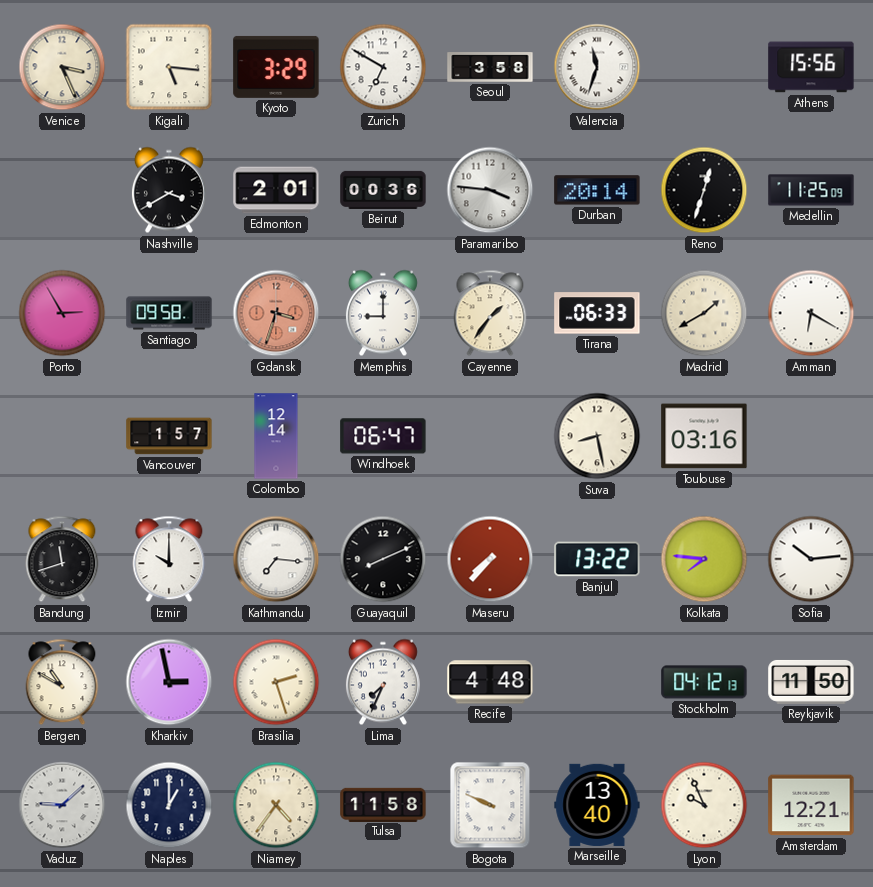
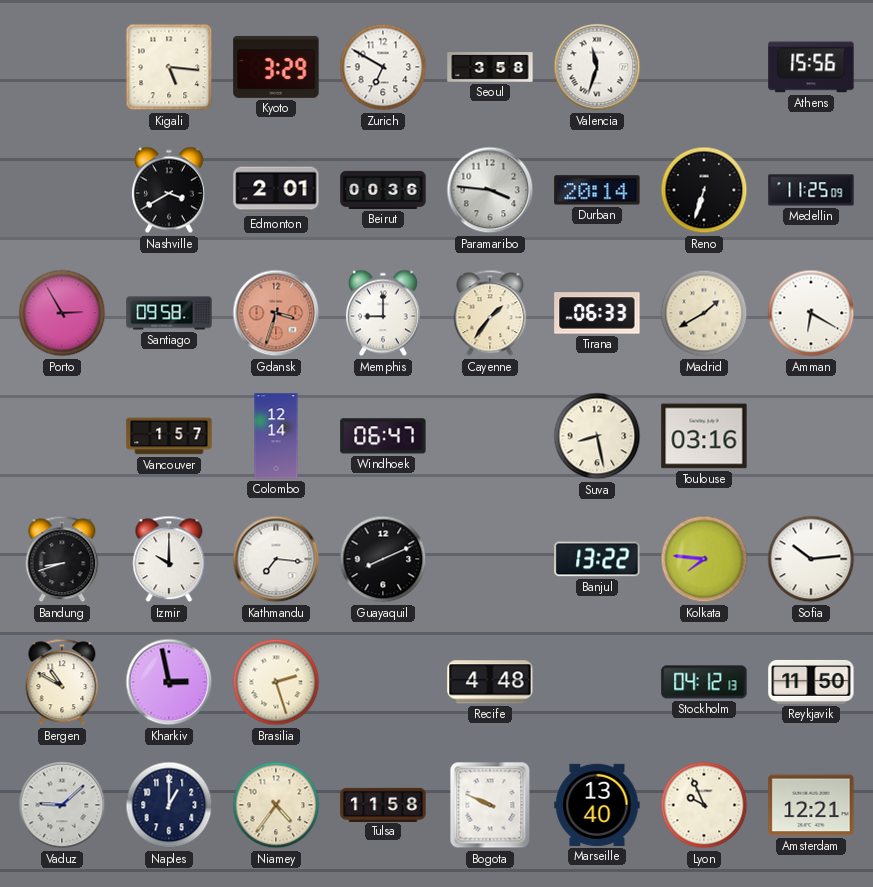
Venice: 3:26 -> none
Reno: 12:33 -> 6:33
Bandung: 11:42 -> 8:42
Maseru: 7:37 -> none
Lima: 7:34 -> none
